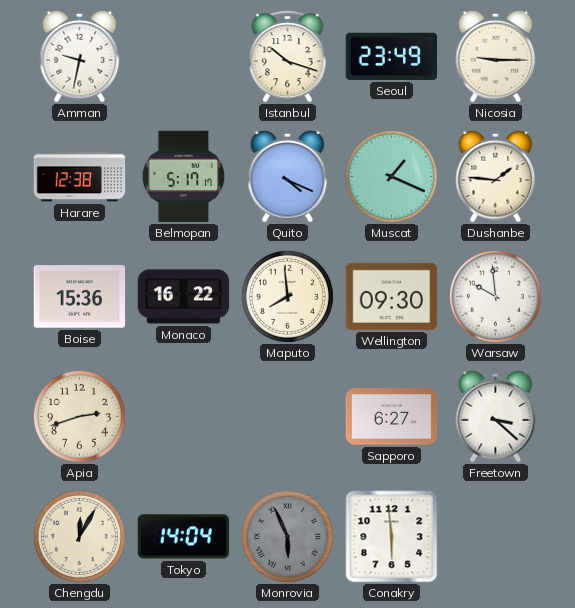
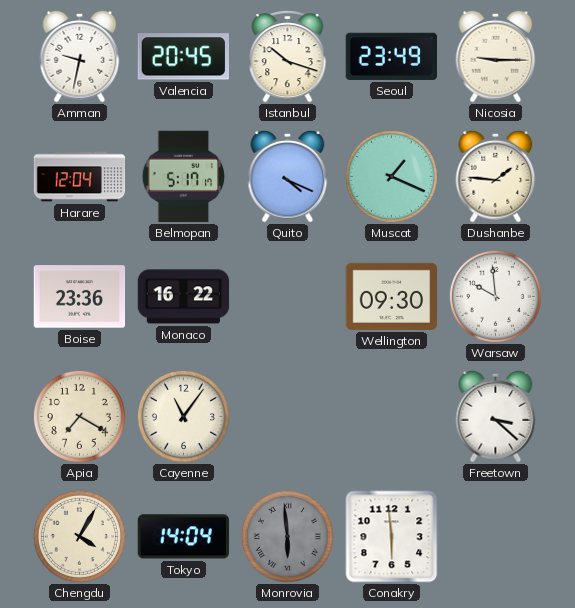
Valencia: none -> 20:45
Harare: 12:38 -> 12:04
Boise: 15:36 -> 23:36
Maputo: 7:59 -> none
Apia: 2:42 -> 7:20
Cayenne: none -> 11:06
Sapporo: 6:27 -> none
Chengdu: 12:05 -> 4:05
Monrovia: 5:56 -> 5:59
